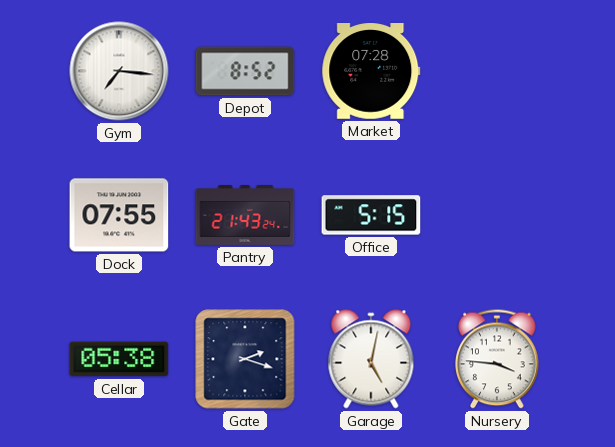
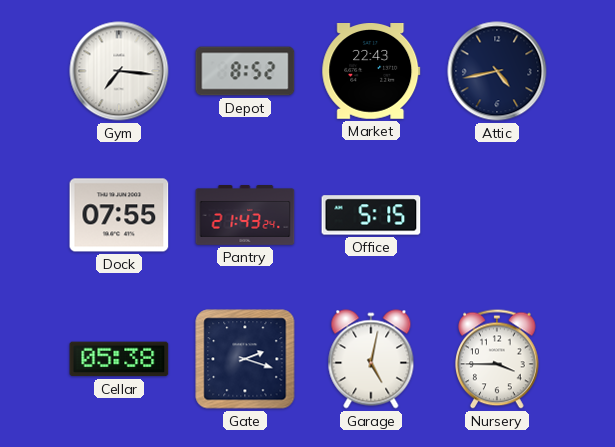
Market: 07:28 -> 22:43
Attic: none -> 4:43
Nursery: 3:46 -> 3:45
